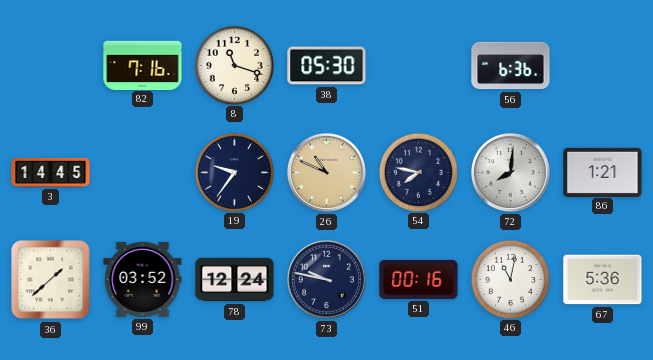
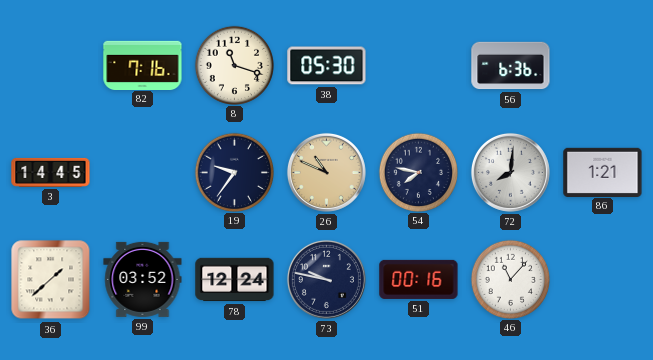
46: 11:02 -> 11:07
67: 5:36 -> none
